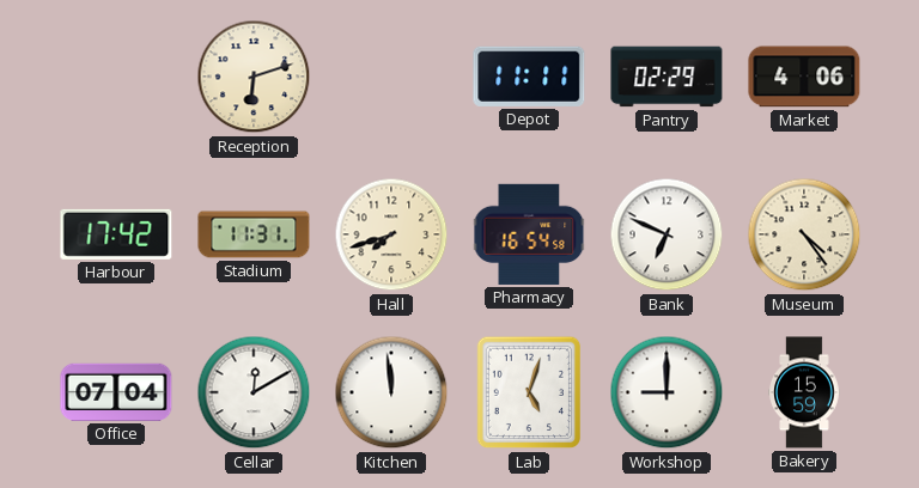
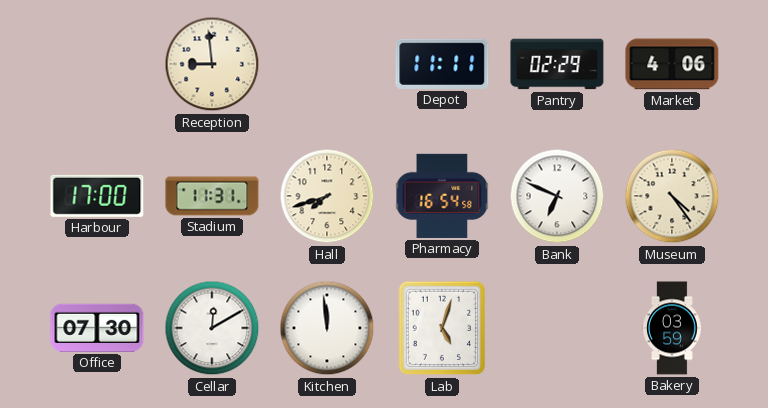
Reception: 6:12 -> 8:59
Harbour: 17:42 -> 17:00
Office: 07:04 -> 07:30
Workshop: 9:00 -> none
Bakery: 15:59 -> 03:59
